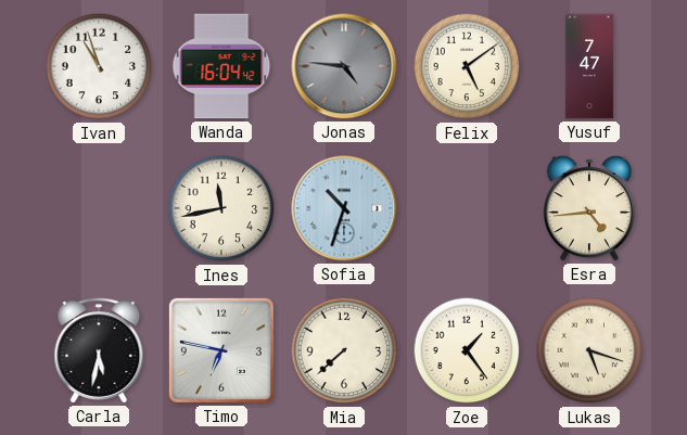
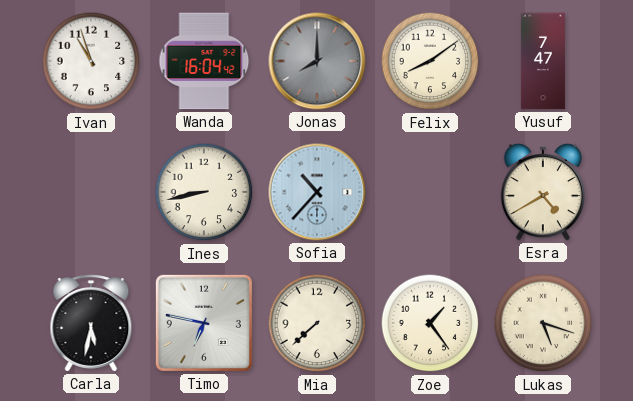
Jonas: 4:46 -> 8:00
Felix: 5:09 -> 8:09
Ines: 11:43 -> 8:43
Sofia: 10:33 -> 10:37
Esra: 4:44 -> 4:40
